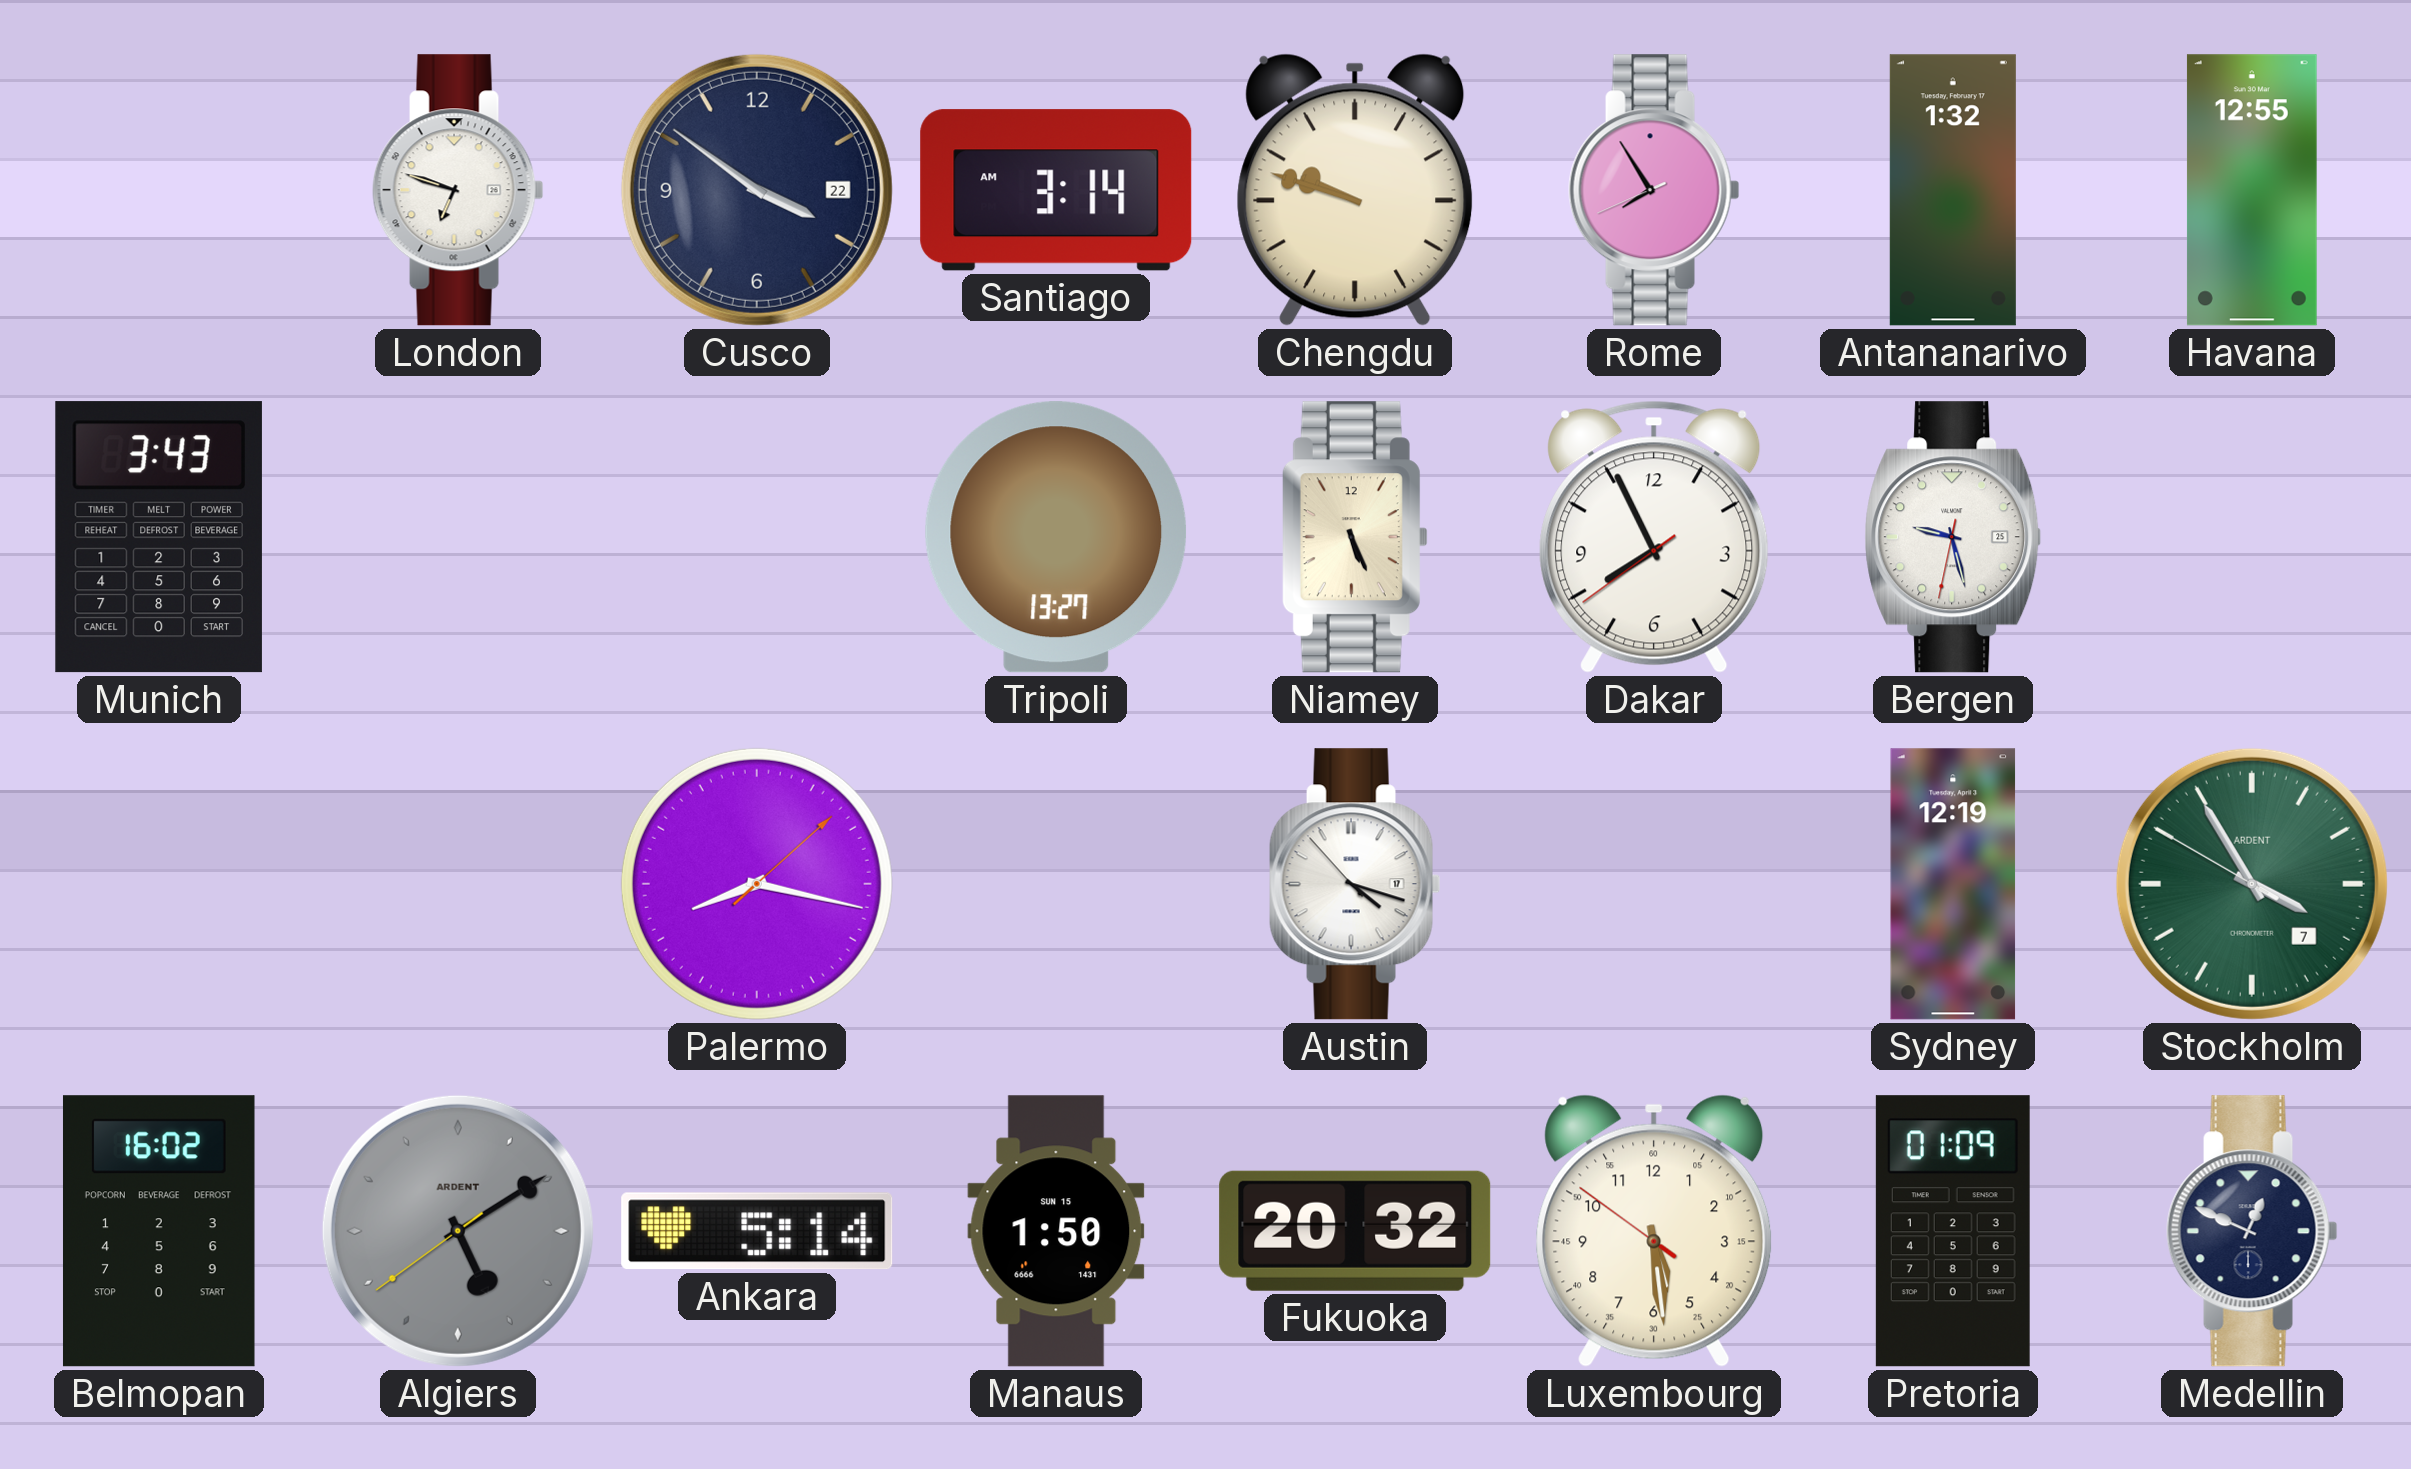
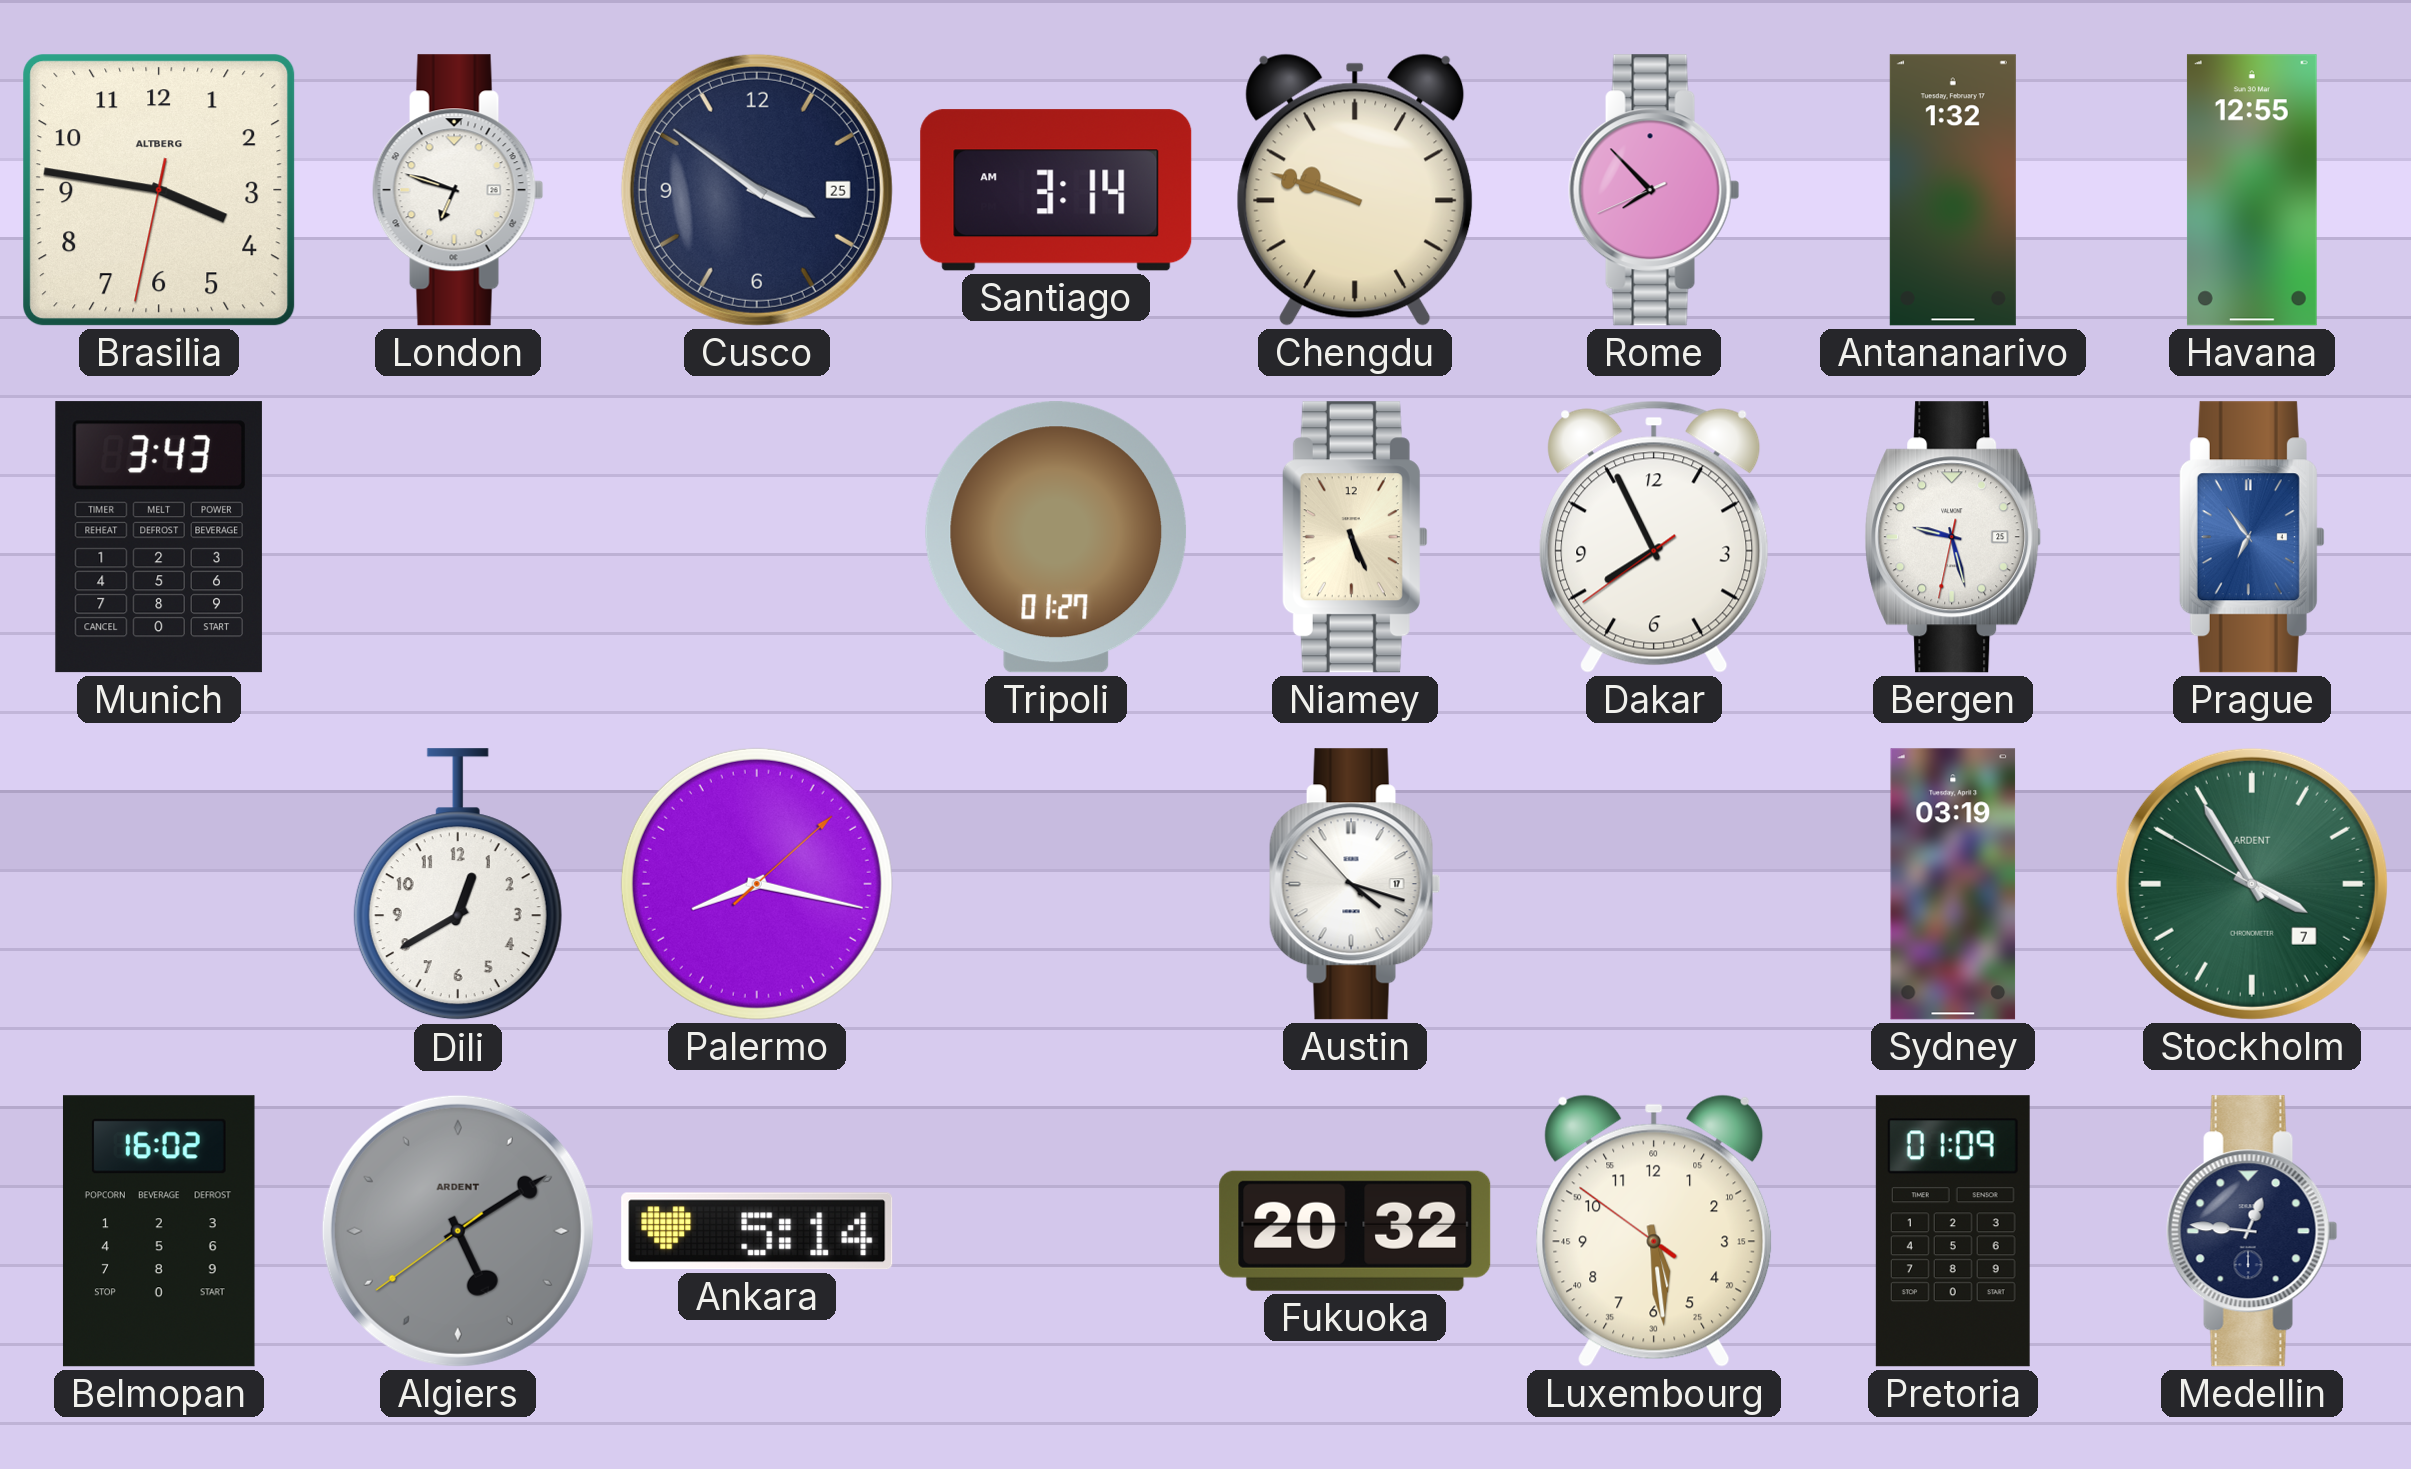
Brasilia: none -> 3:46
Cusco date: 22 -> 25
Rome: 7:54 -> 7:52
Tripoli: 13:27 -> 01:27
Prague: none -> 6:54
Dili: none -> 12:40
Sydney: 12:19 -> 03:19
Manaus: 1:50 -> none
Medellin: 12:49 -> 12:46
